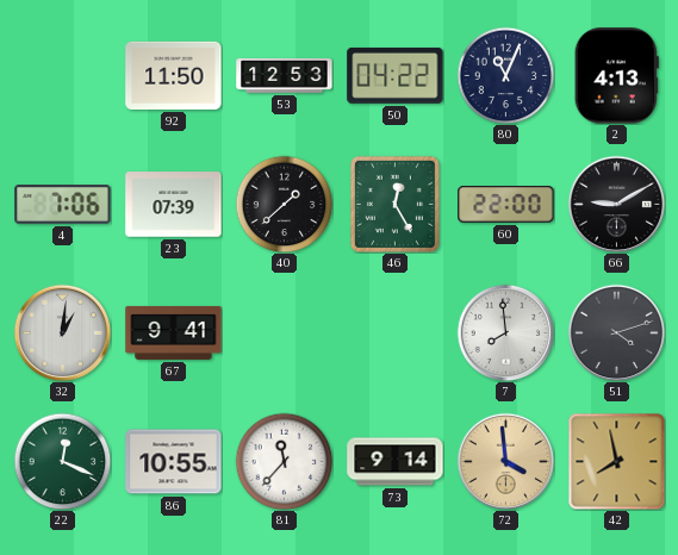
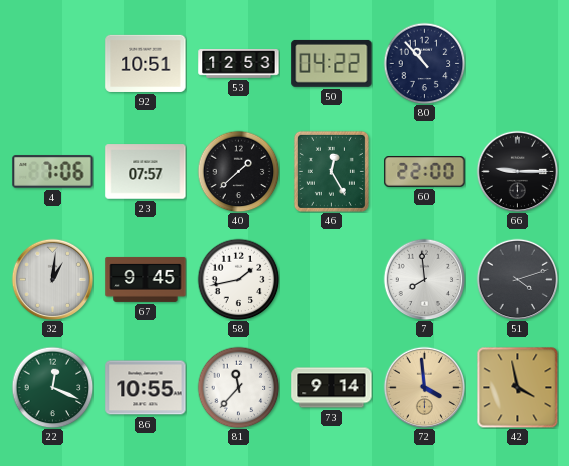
92: 11:50 -> 10:51
80: 11:04 -> 10:53
2: 4:13 -> none
23: 07:39 -> 07:57
66: 9:10 -> 9:15
67: 9:41 -> 9:45
58: none -> 1:43
42: 7:58 -> 3:58
